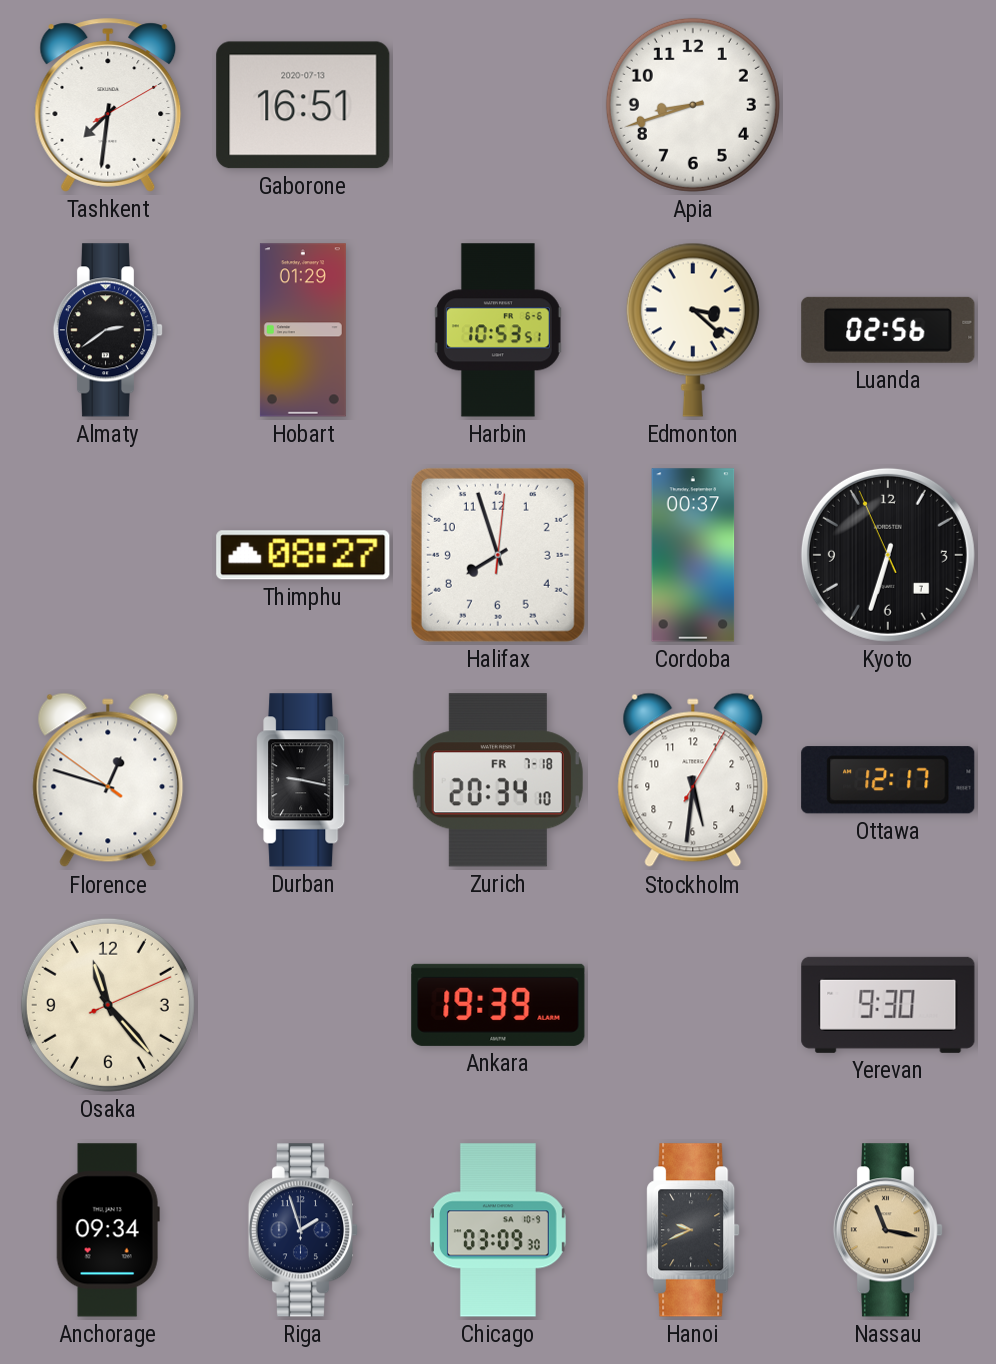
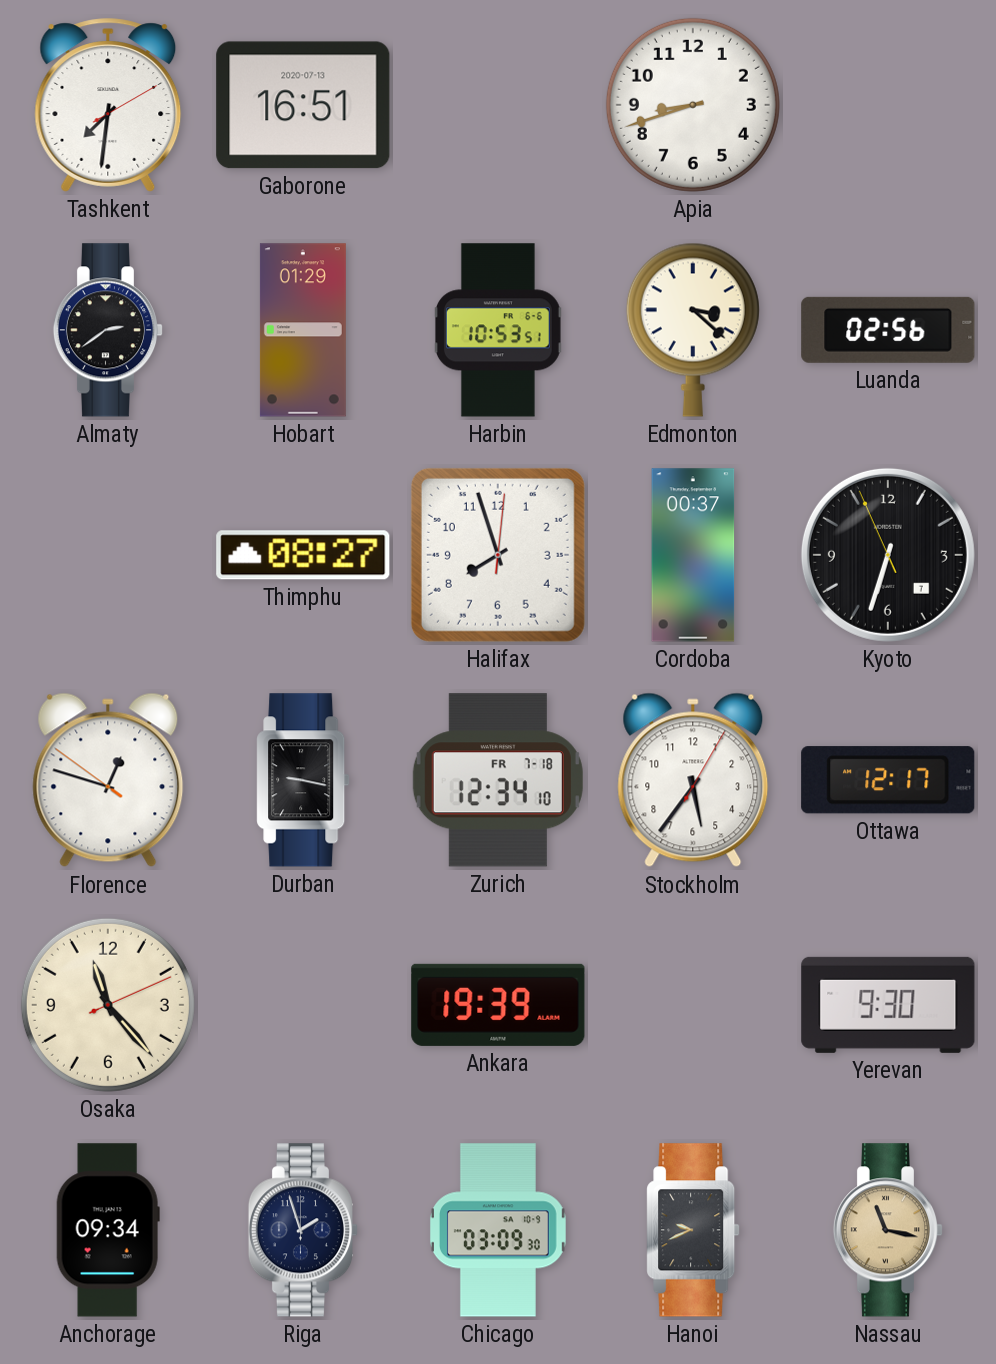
Zurich: 20:34 -> 12:34
Stockholm: 5:31 -> 5:36
